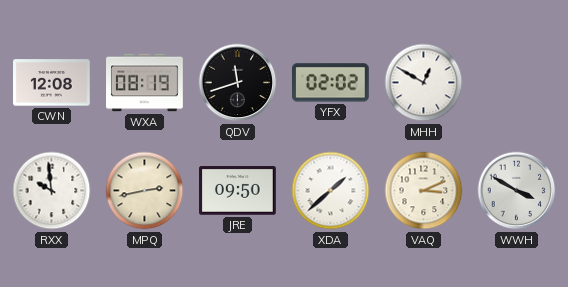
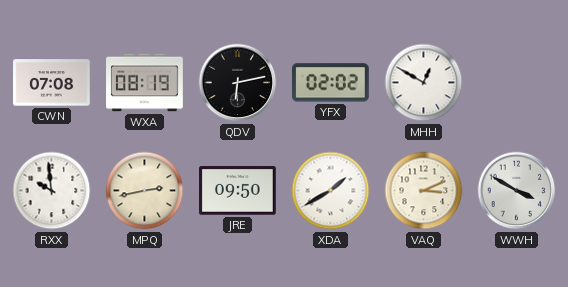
CWN: 12:08 -> 07:08
QDV: 11:42 -> 6:13
XDA: 1:38 -> 1:40
